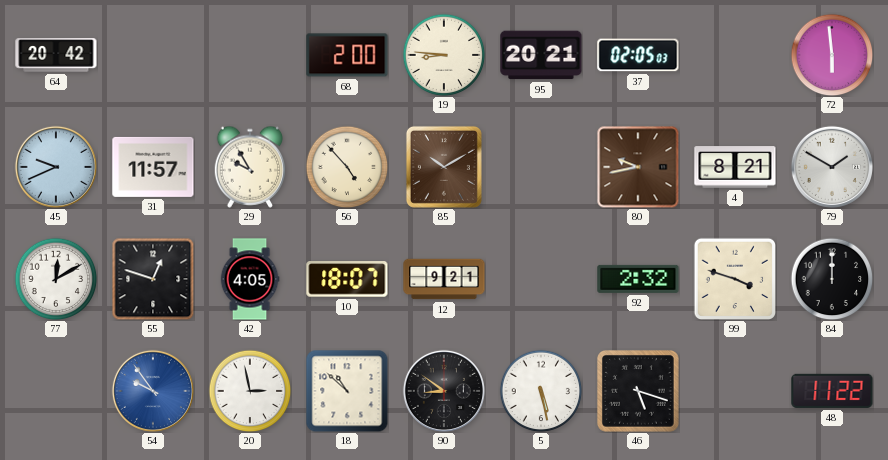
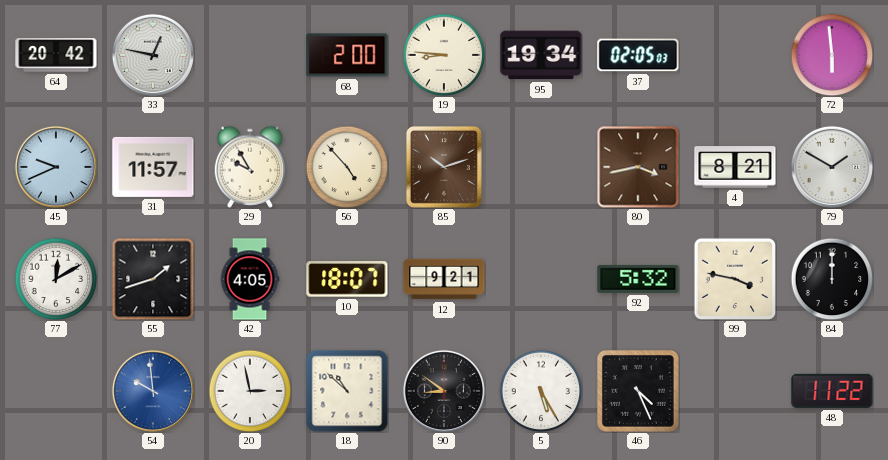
33: none -> 12:47
95: 20:21 -> 19:34
85: 10:10 -> 10:12
80: 9:43 -> 3:43
55: 12:48 -> 1:42
92: 2:32 -> 5:32
99: 3:48 -> 3:47
54: 9:54 -> 9:59
5: 5:28 -> 5:25
46: 5:18 -> 4:26
